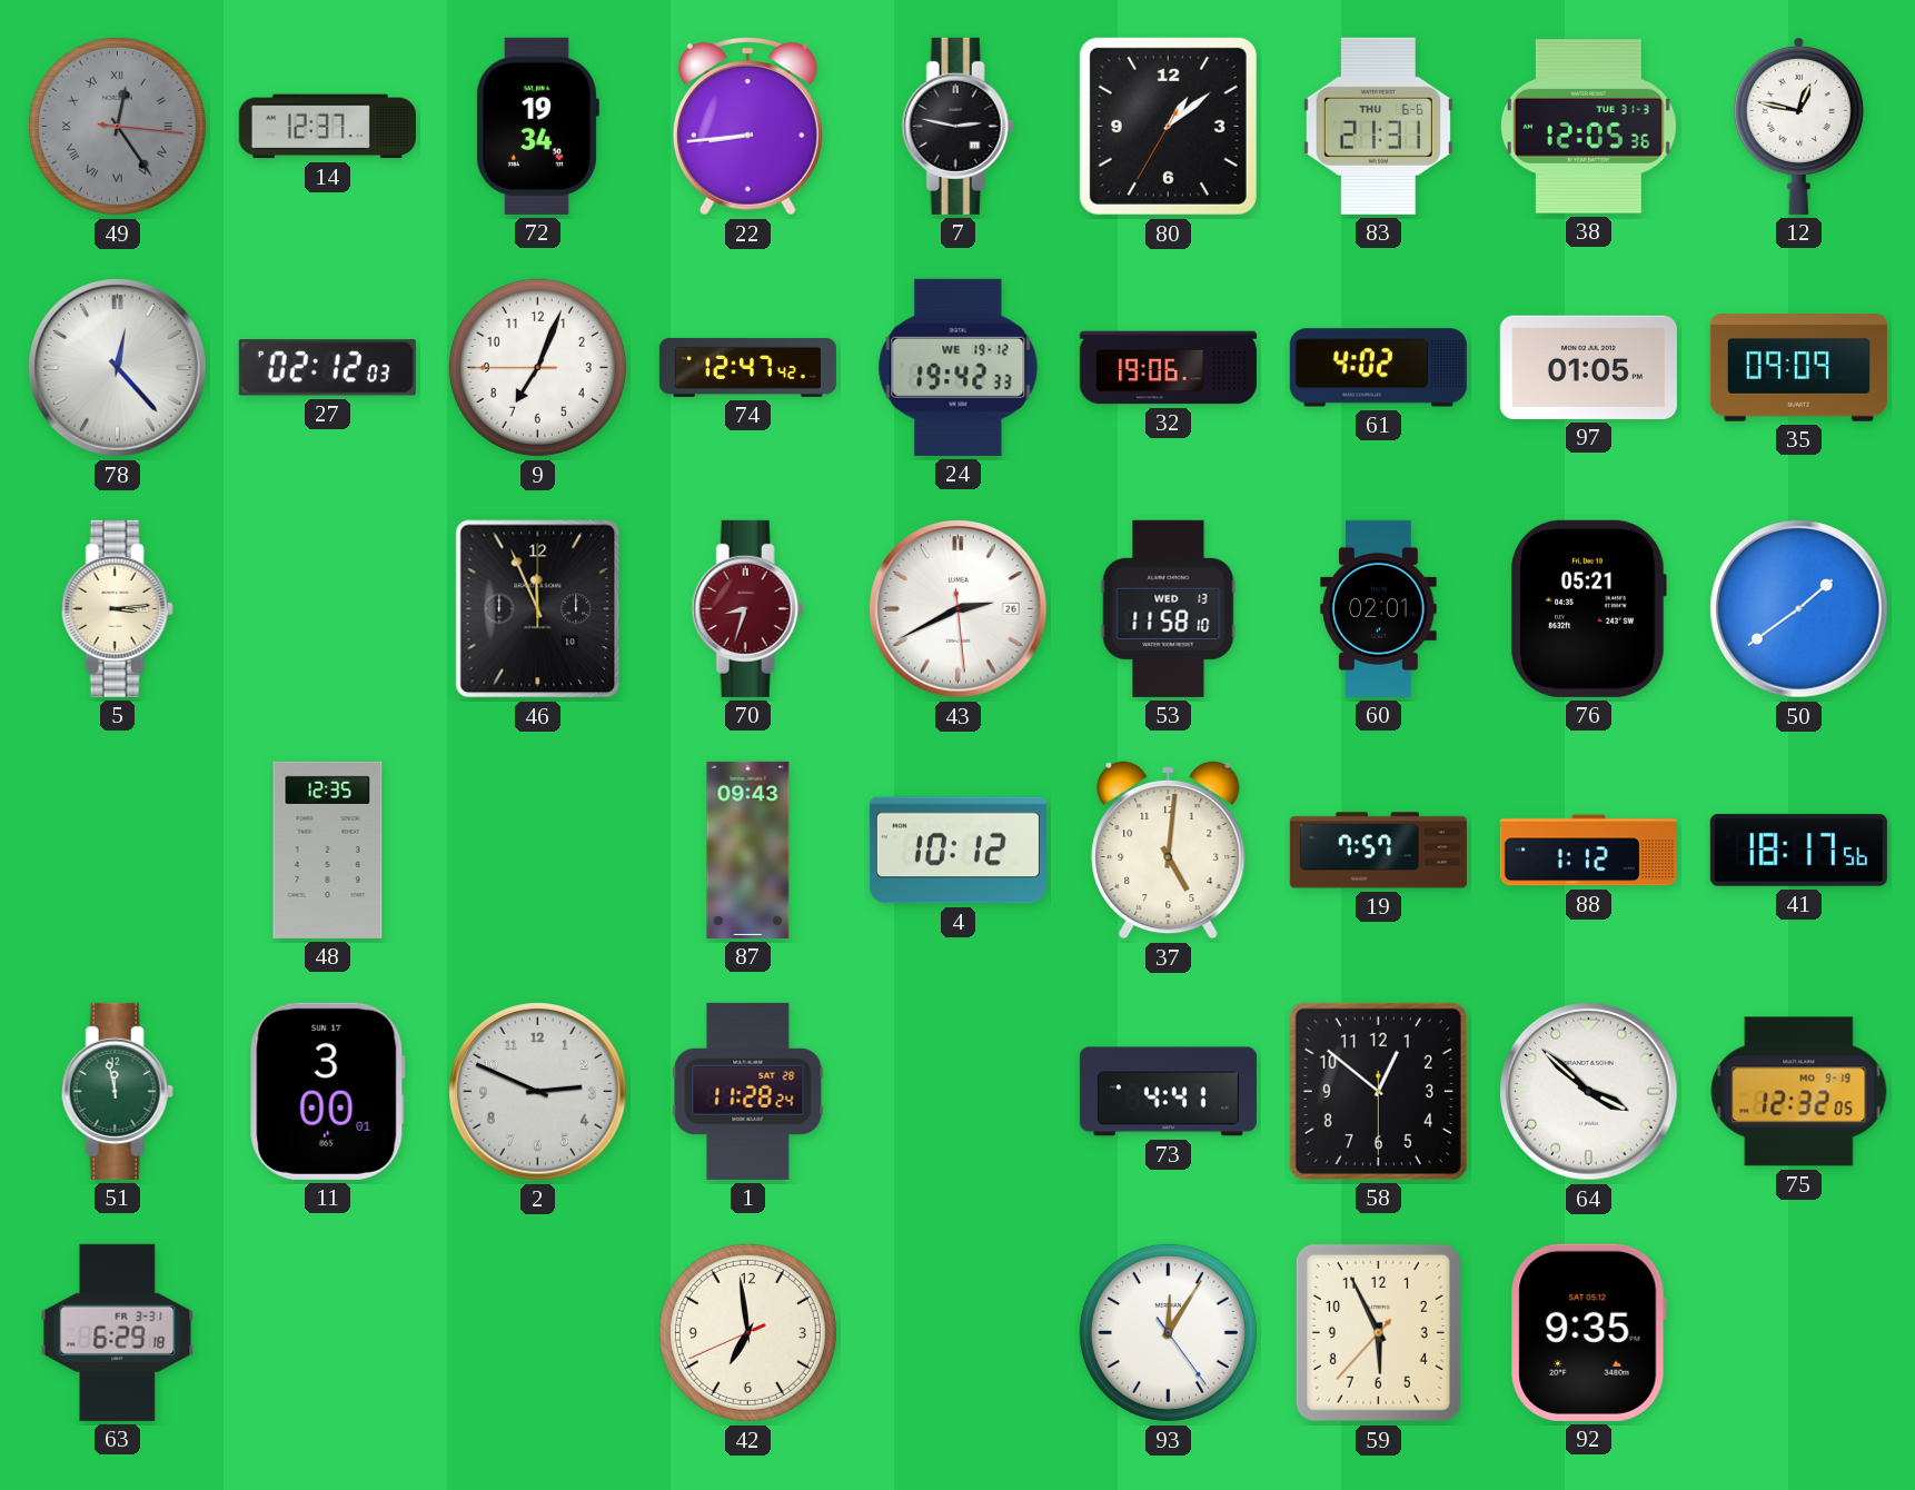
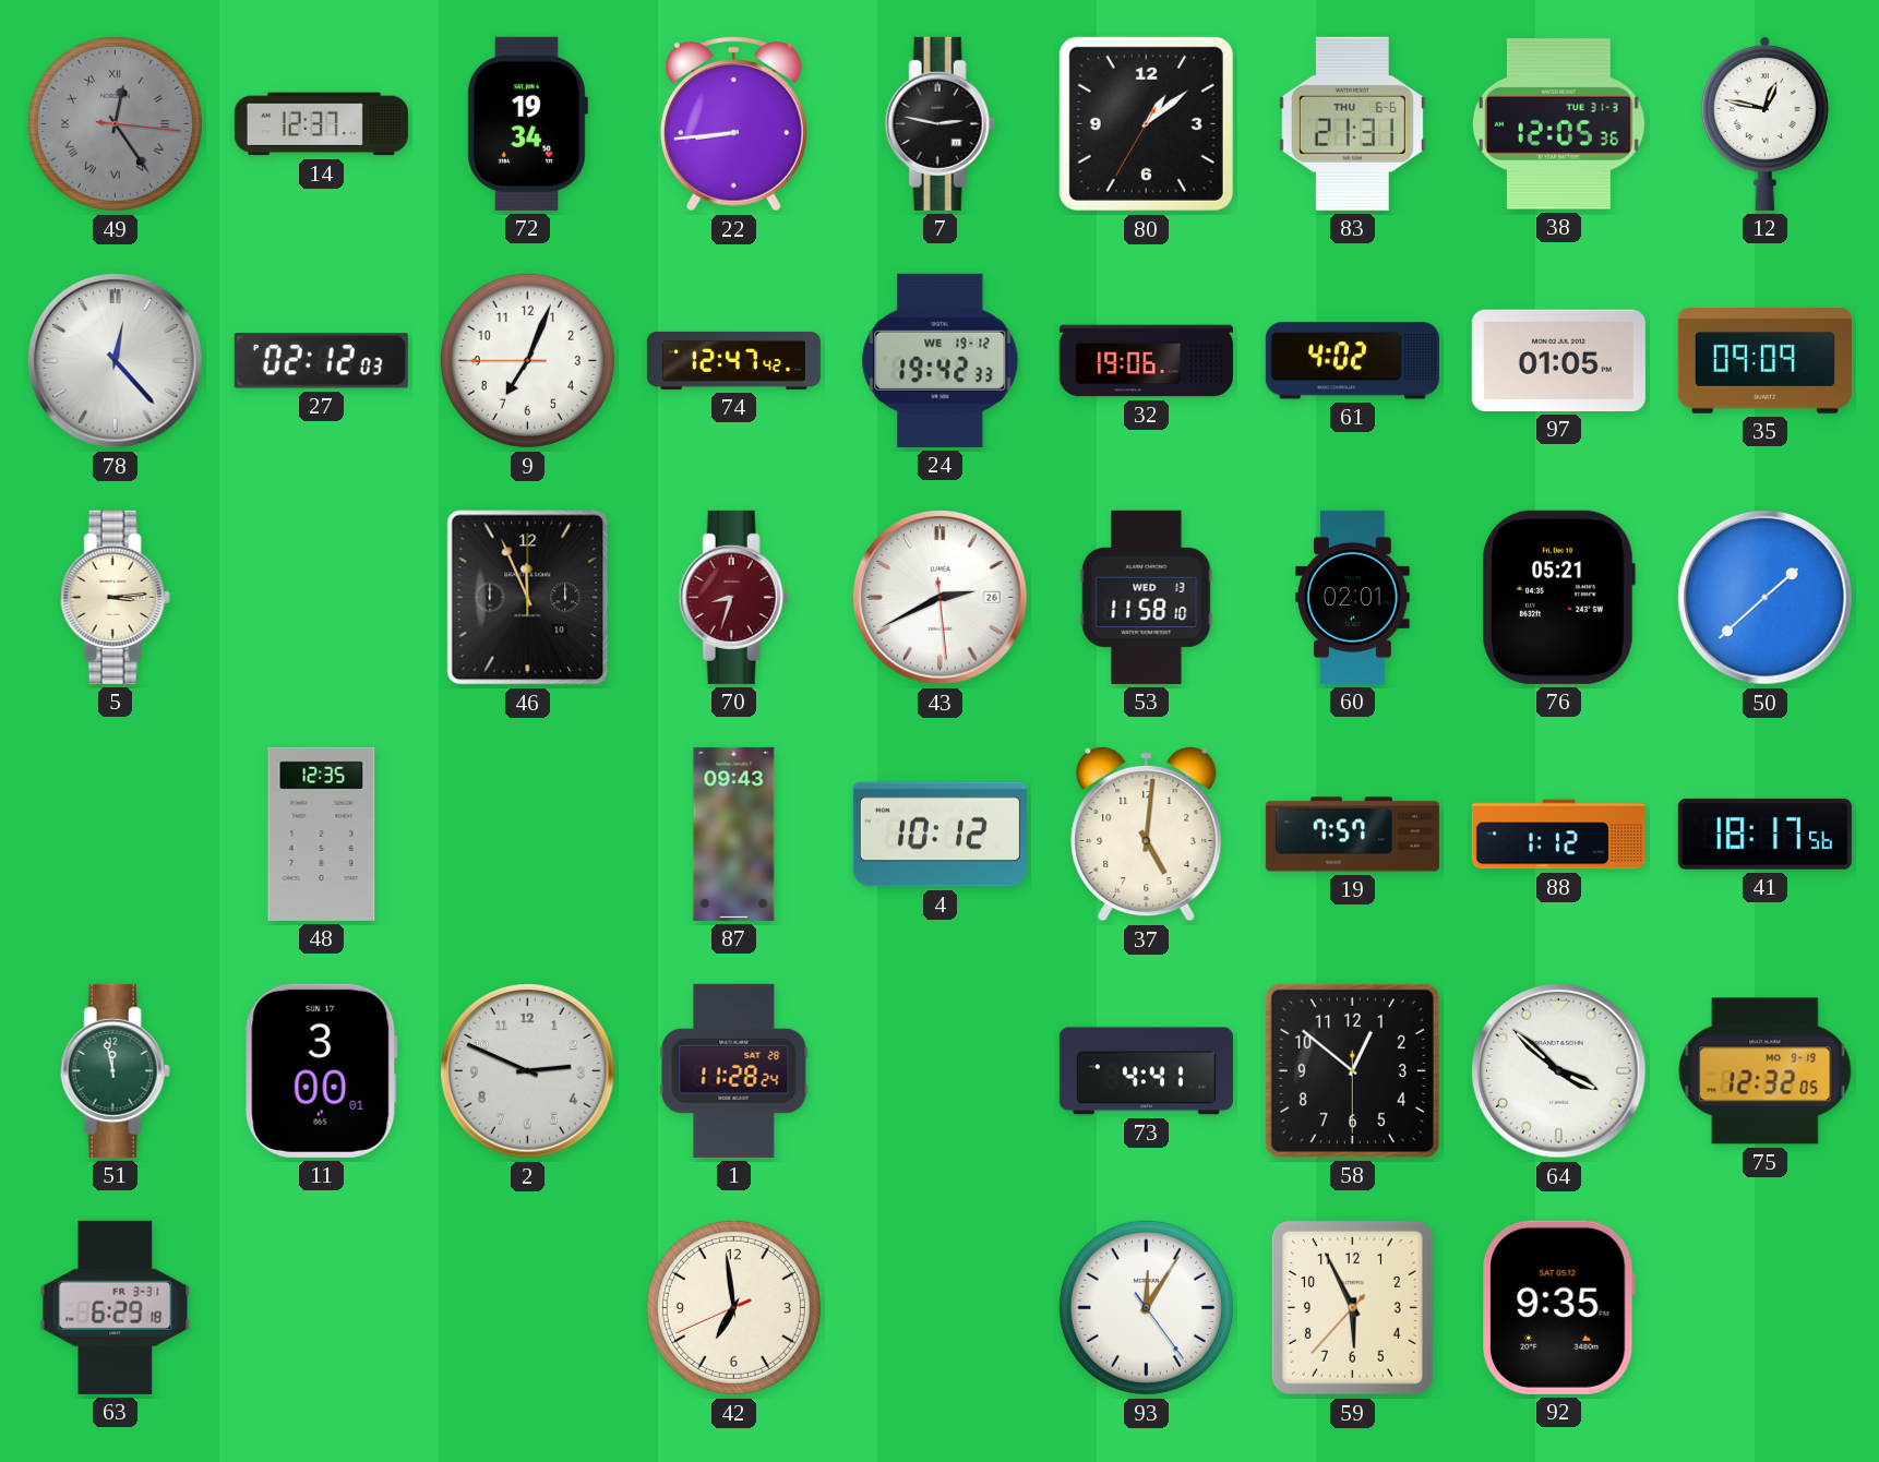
50: 1:39 -> 1:38
